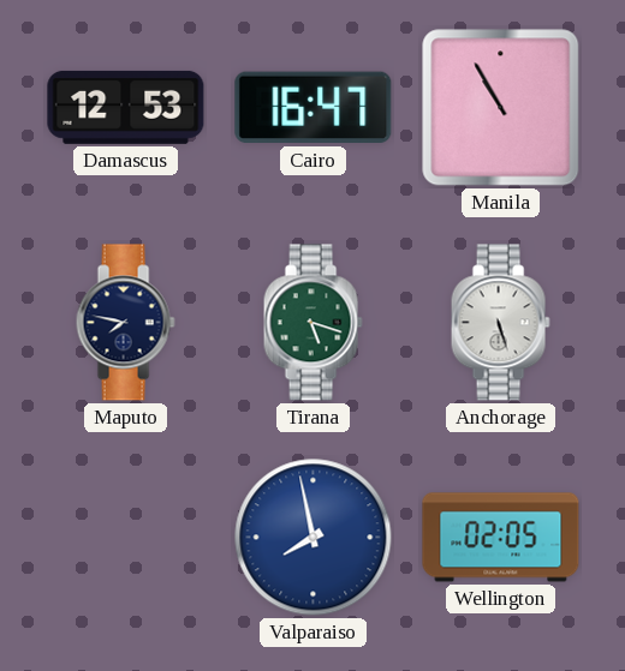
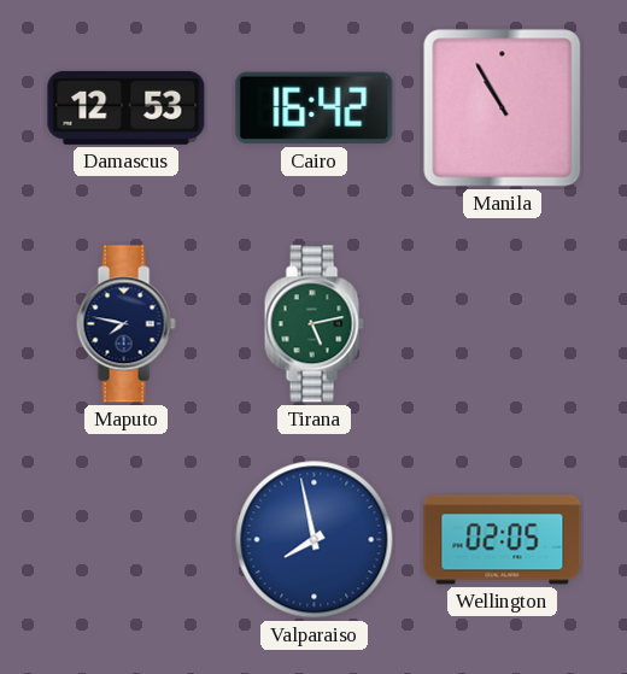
Cairo: 16:47 -> 16:42
Tirana: 5:18 -> 5:13
Anchorage: 5:27 -> none
